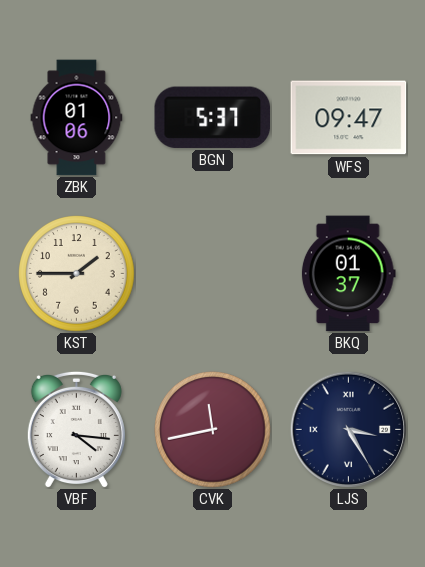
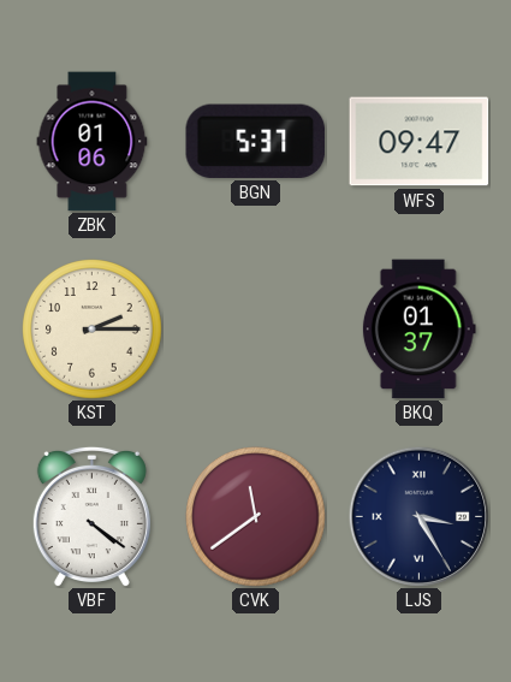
KST: 1:45 -> 2:15
VBF: 4:16 -> 4:21
CVK: 11:43 -> 11:39
